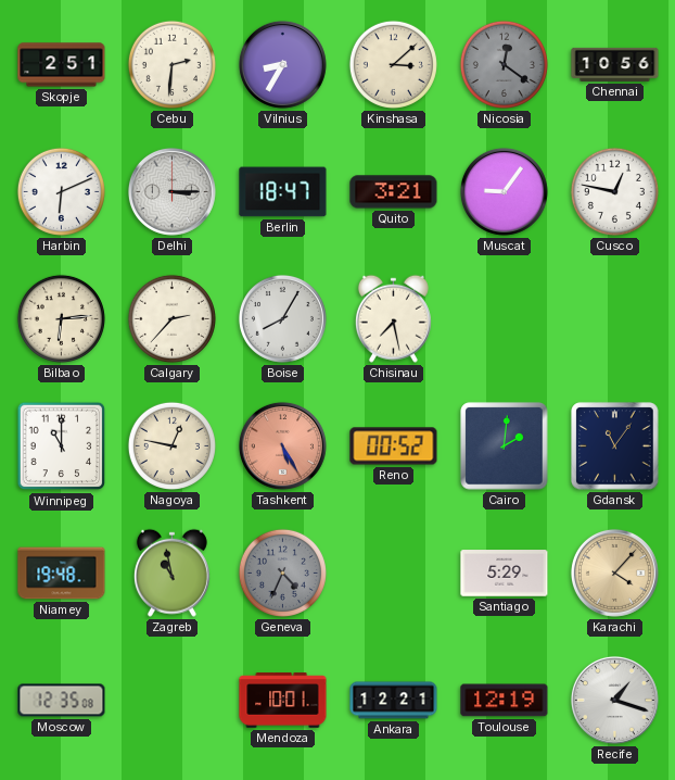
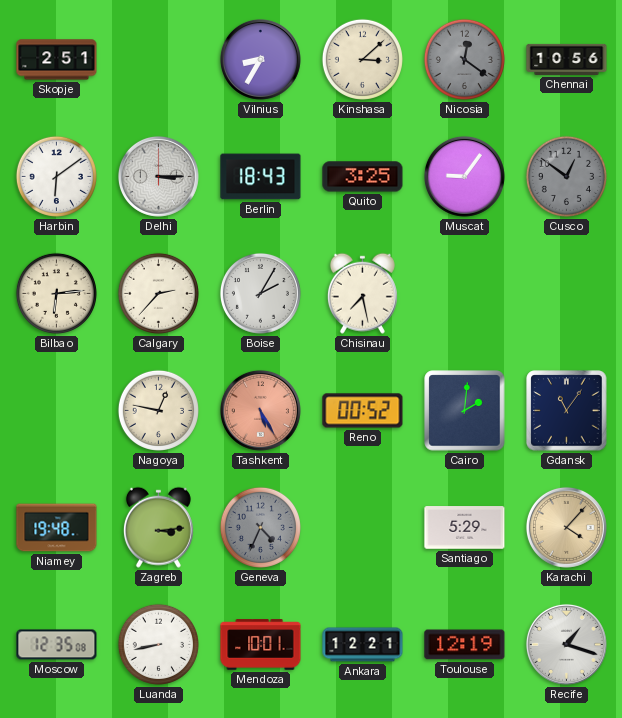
Cebu: 2:31 -> none
Harbin: 6:11 -> 6:09
Berlin: 18:47 -> 18:43
Quito: 3:21 -> 3:25
Cusco: 12:47 -> 12:51
Cusco dial: white -> grey
Boise: 8:05 -> 2:05
Winnipeg: 11:00 -> none
Zagreb: 10:58 -> 3:14
Luanda: none -> 8:43
